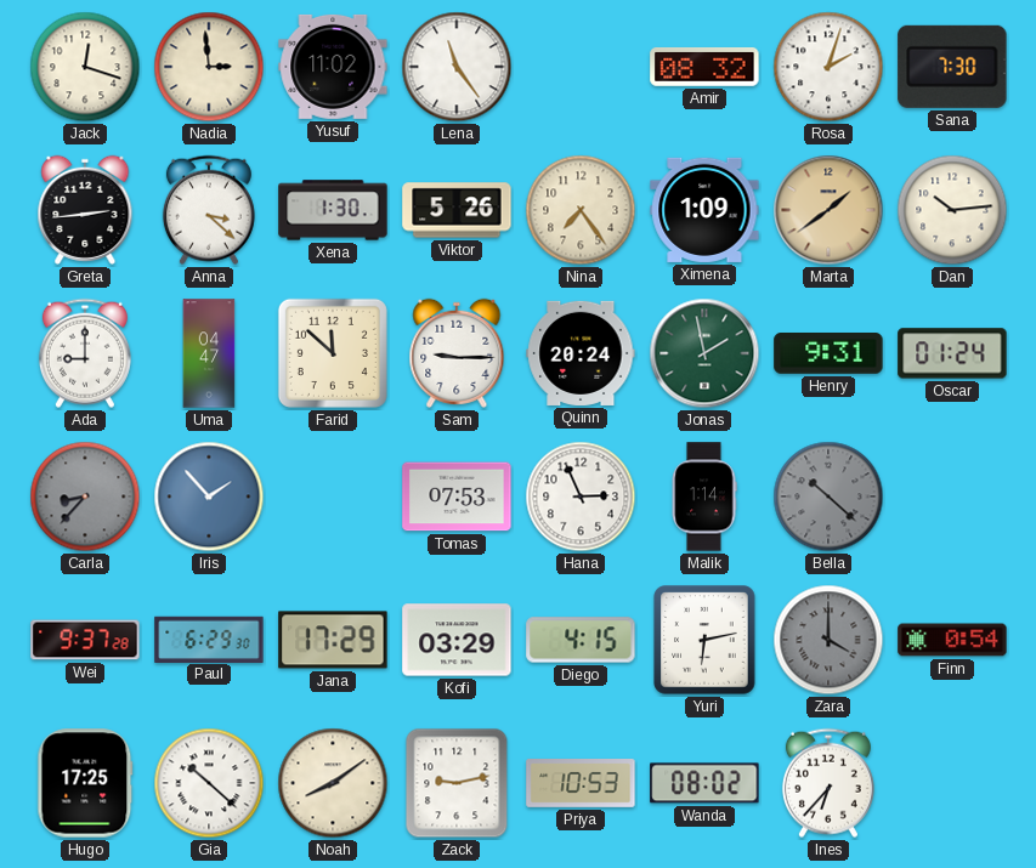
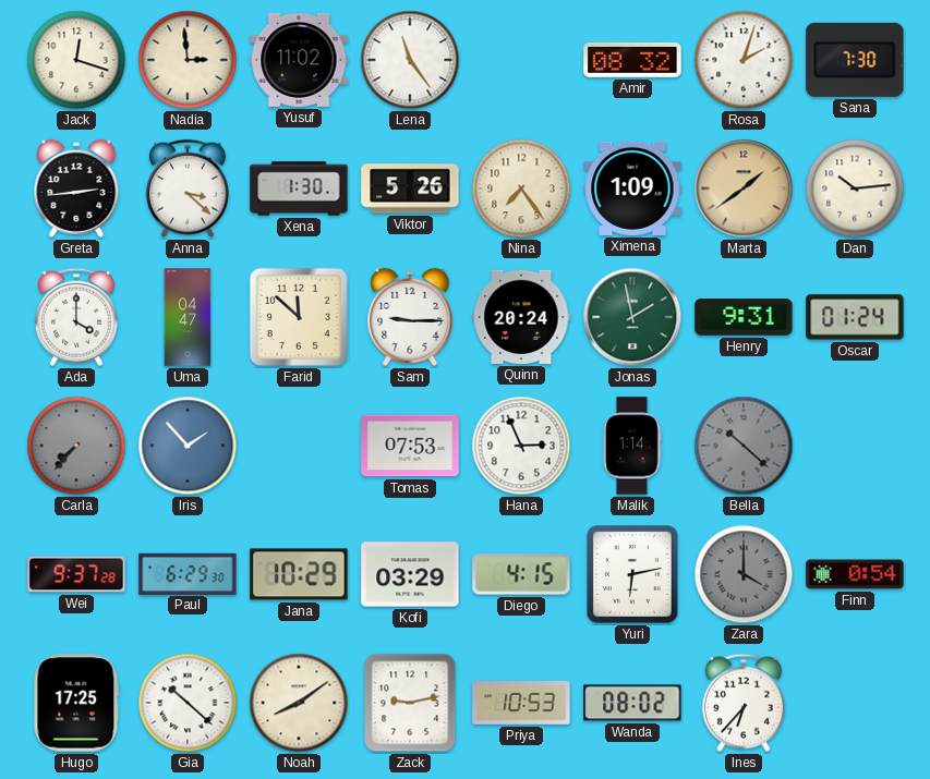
Ada: 9:00 -> 4:00
Carla: 8:37 -> 7:37
Jana: 17:29 -> 10:29
